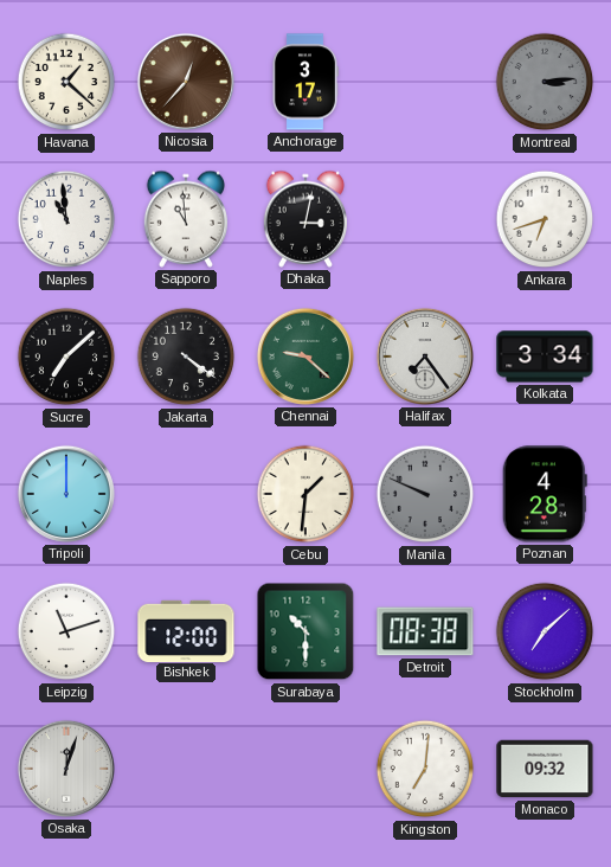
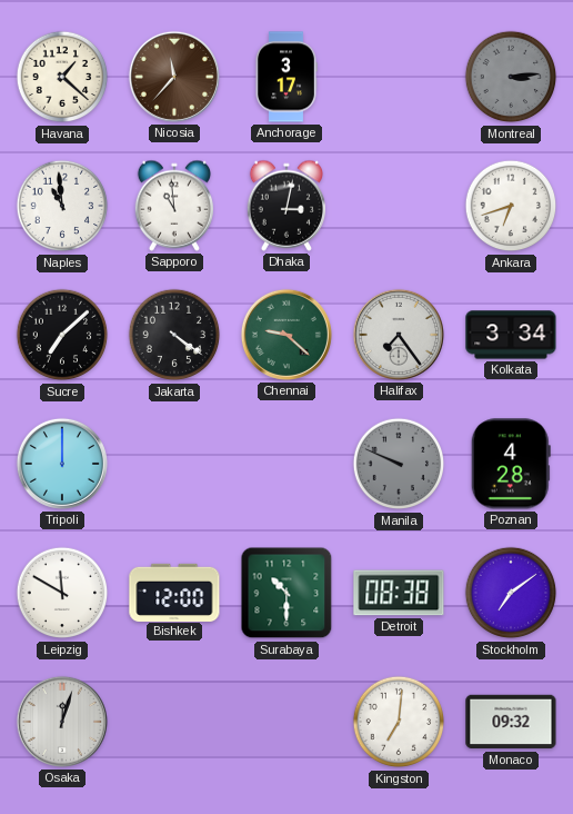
Nicosia: 12:37 -> 11:37
Cebu: 1:31 -> none
Leipzig: 11:12 -> 11:50
Stockholm: 7:08 -> 7:09
